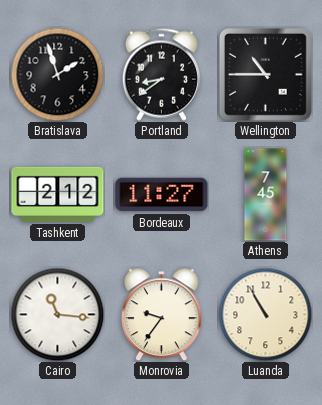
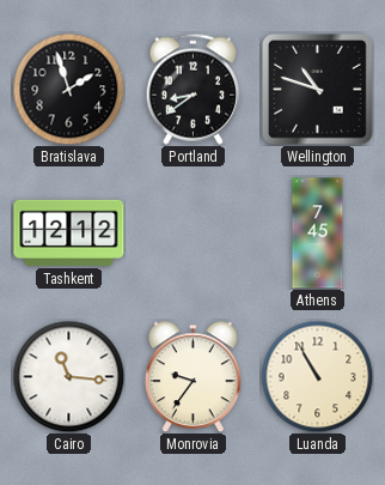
Wellington: 10:45 -> 10:48
Tashkent: 2:12 -> 12:12
Bordeaux: 11:27 -> none
